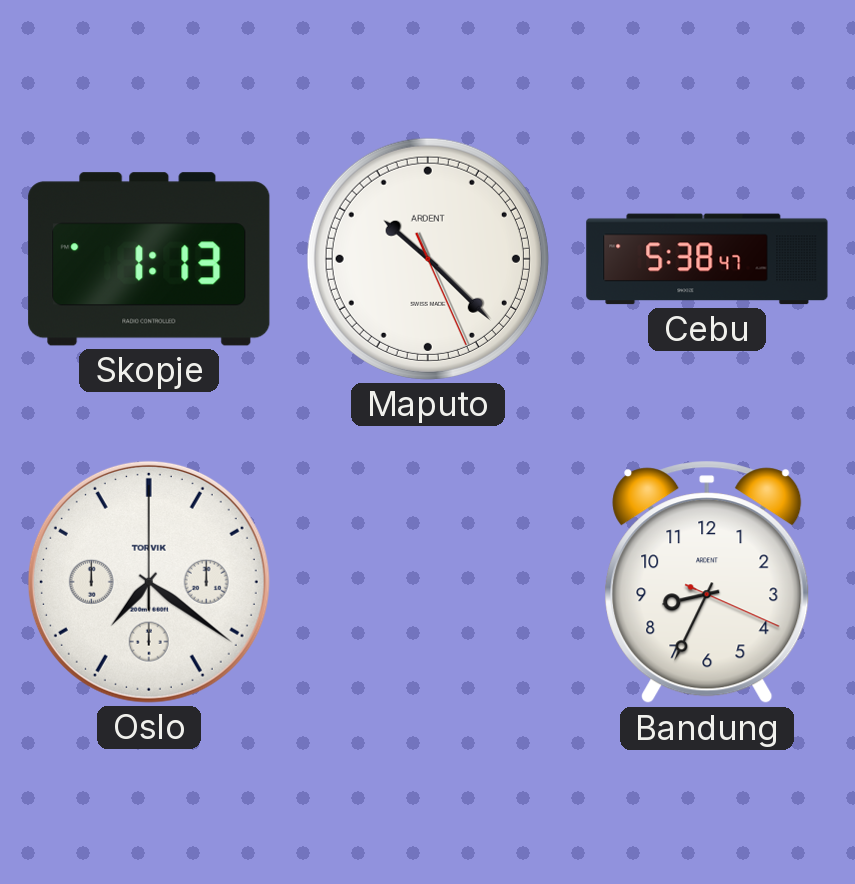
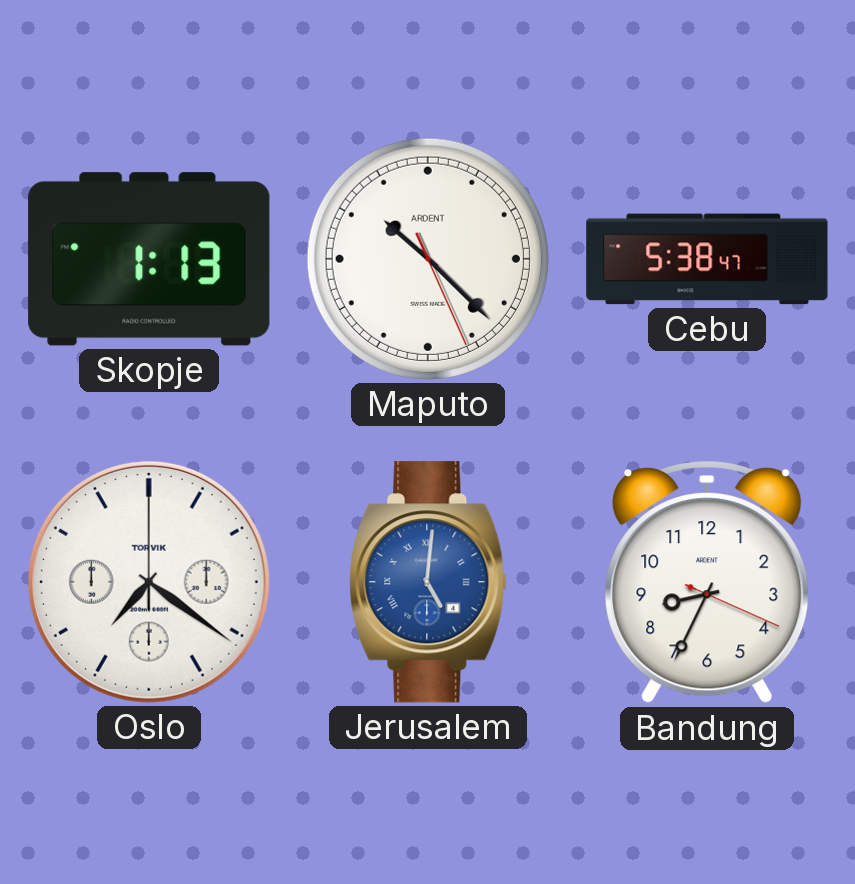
Jerusalem: none -> 5:01
